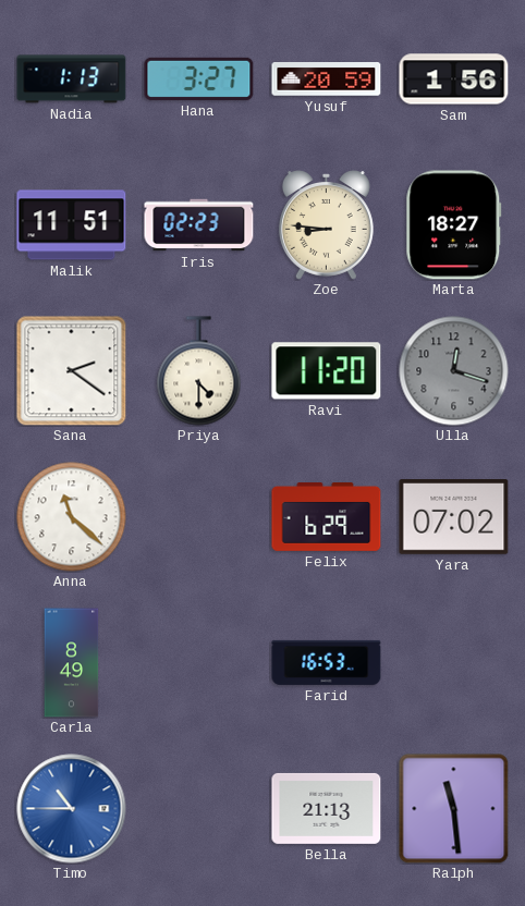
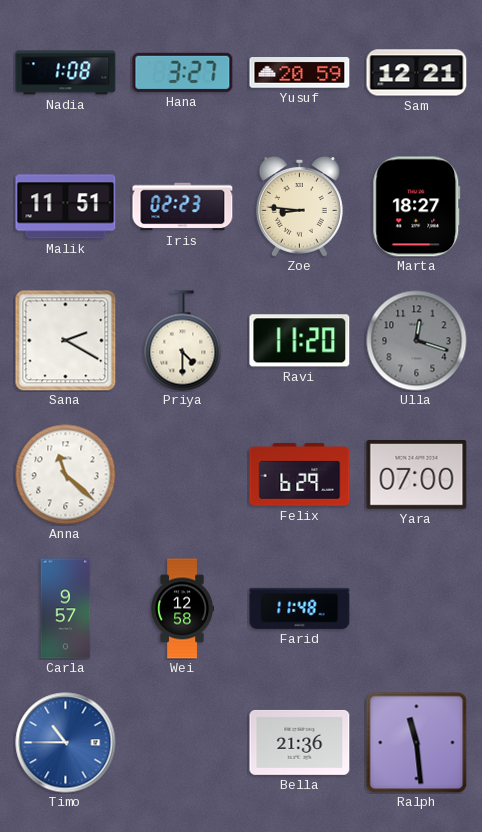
Nadia: 1:13 -> 1:08
Sam: 1:56 -> 12:21
Sana: 2:21 -> 2:20
Yara: 07:02 -> 07:00
Carla: 8:49 -> 9:57
Wei: none -> 12:58
Farid: 16:53 -> 11:48
Bella: 21:13 -> 21:36
